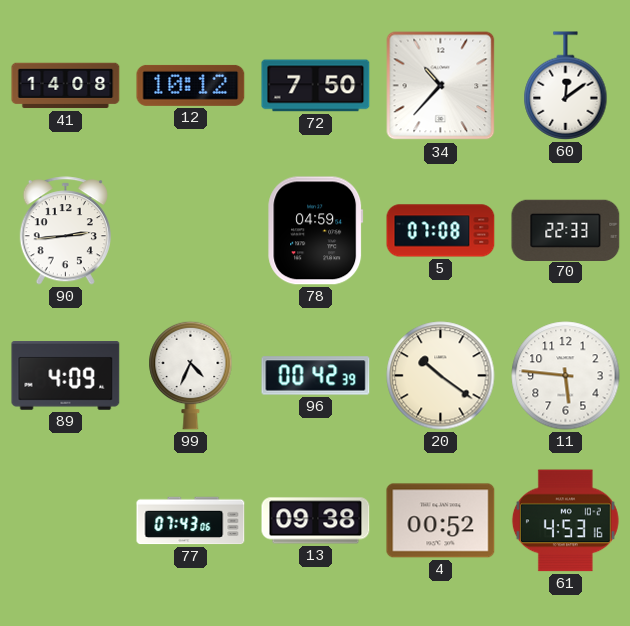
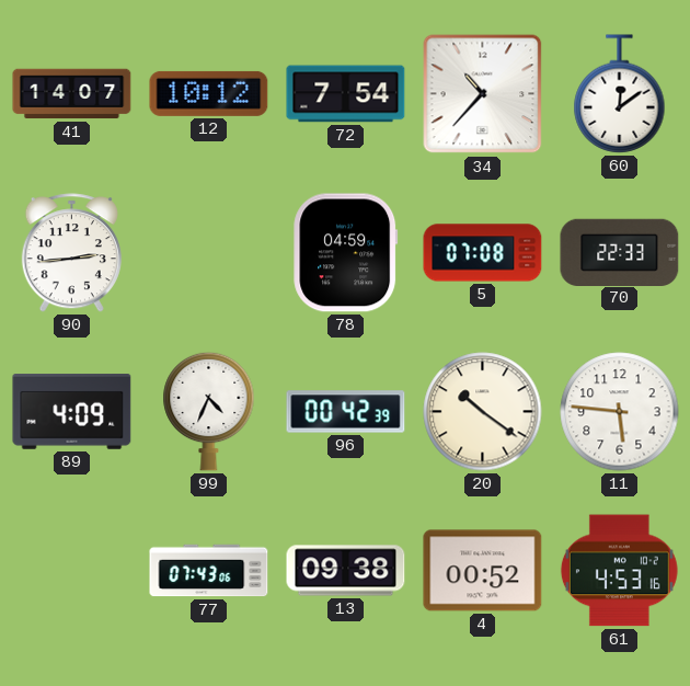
41: 14:08 -> 14:07
72: 7:50 -> 7:54
